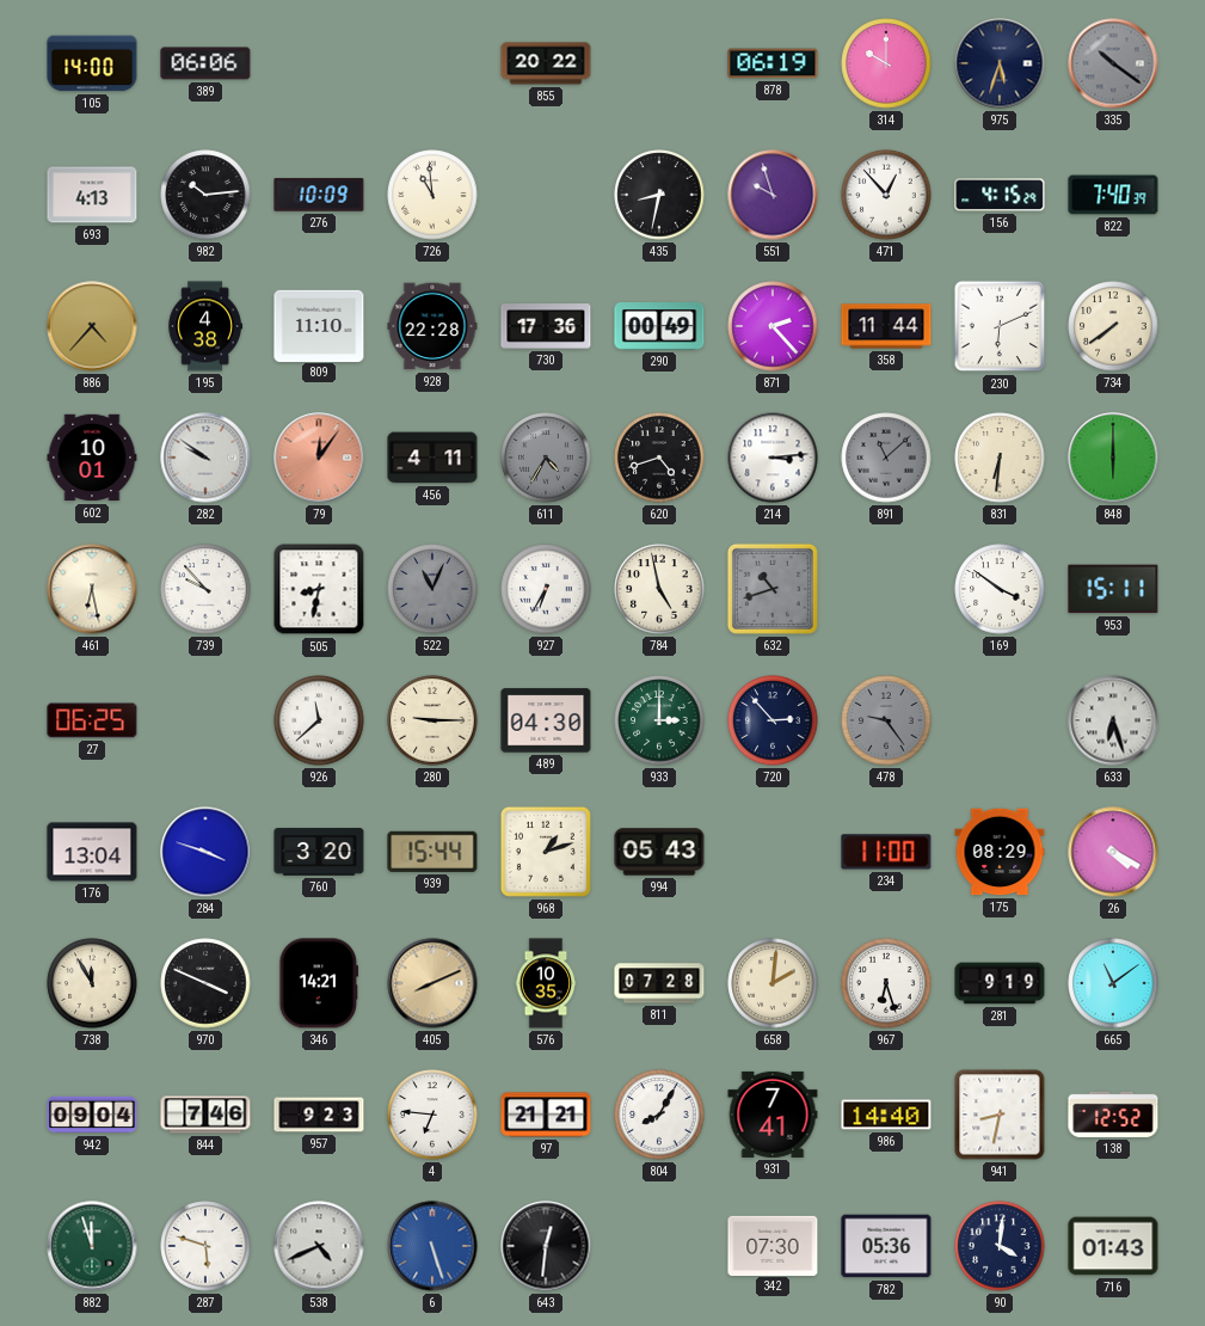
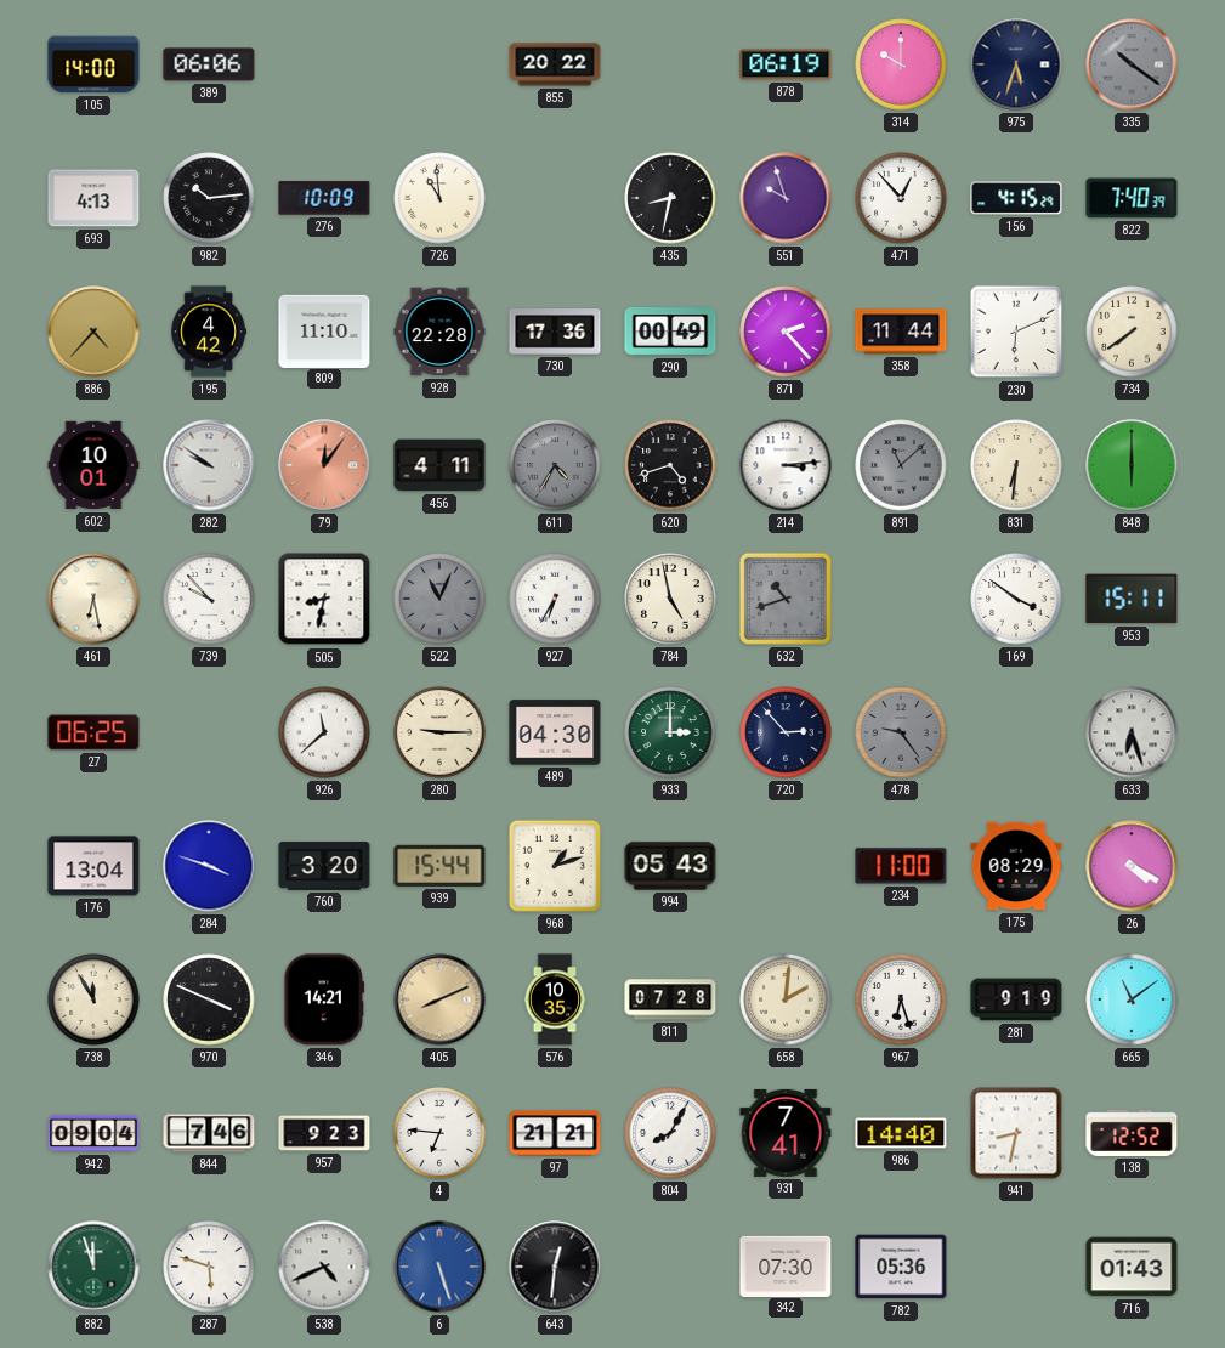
195: 4:38 -> 4:42
90: 4:01 -> none
